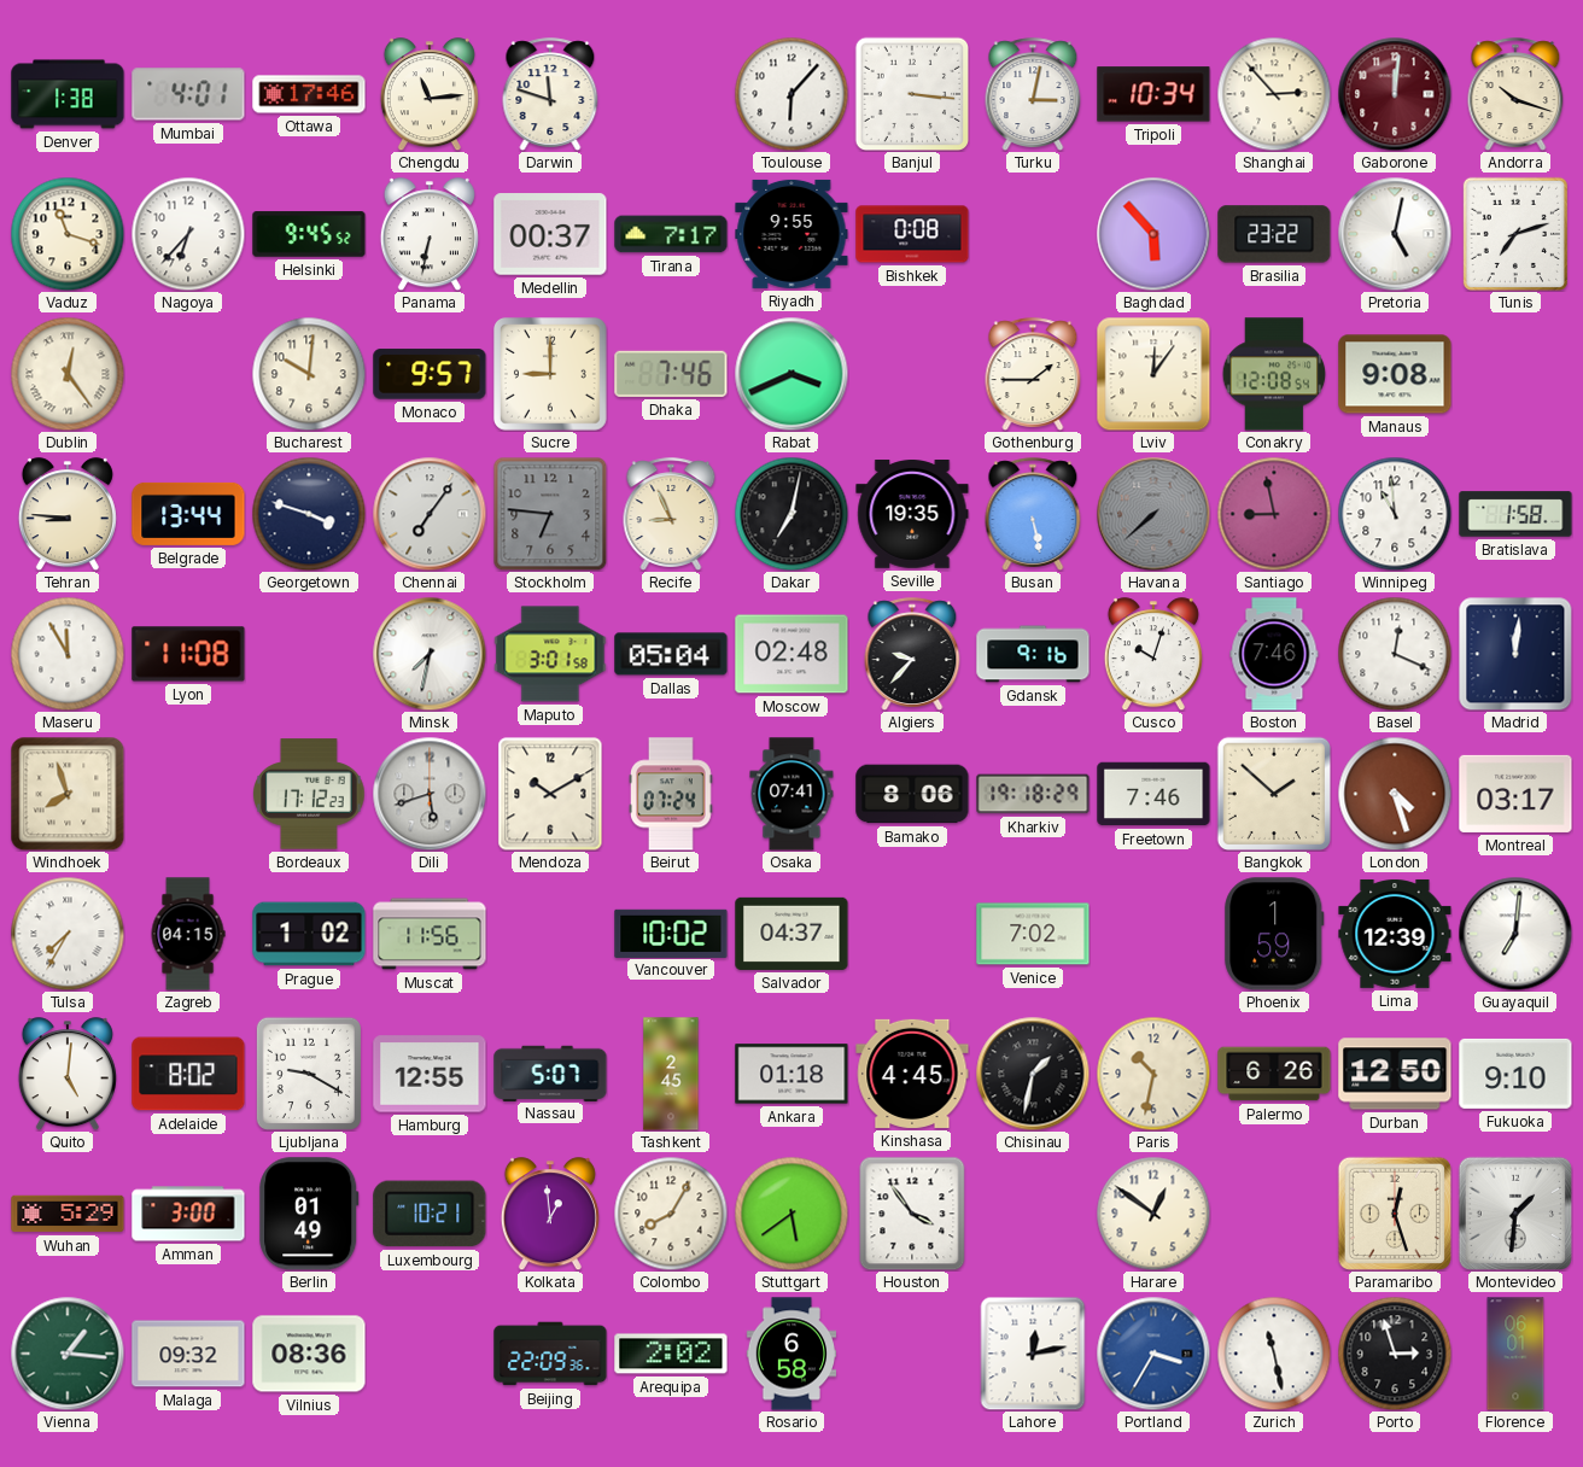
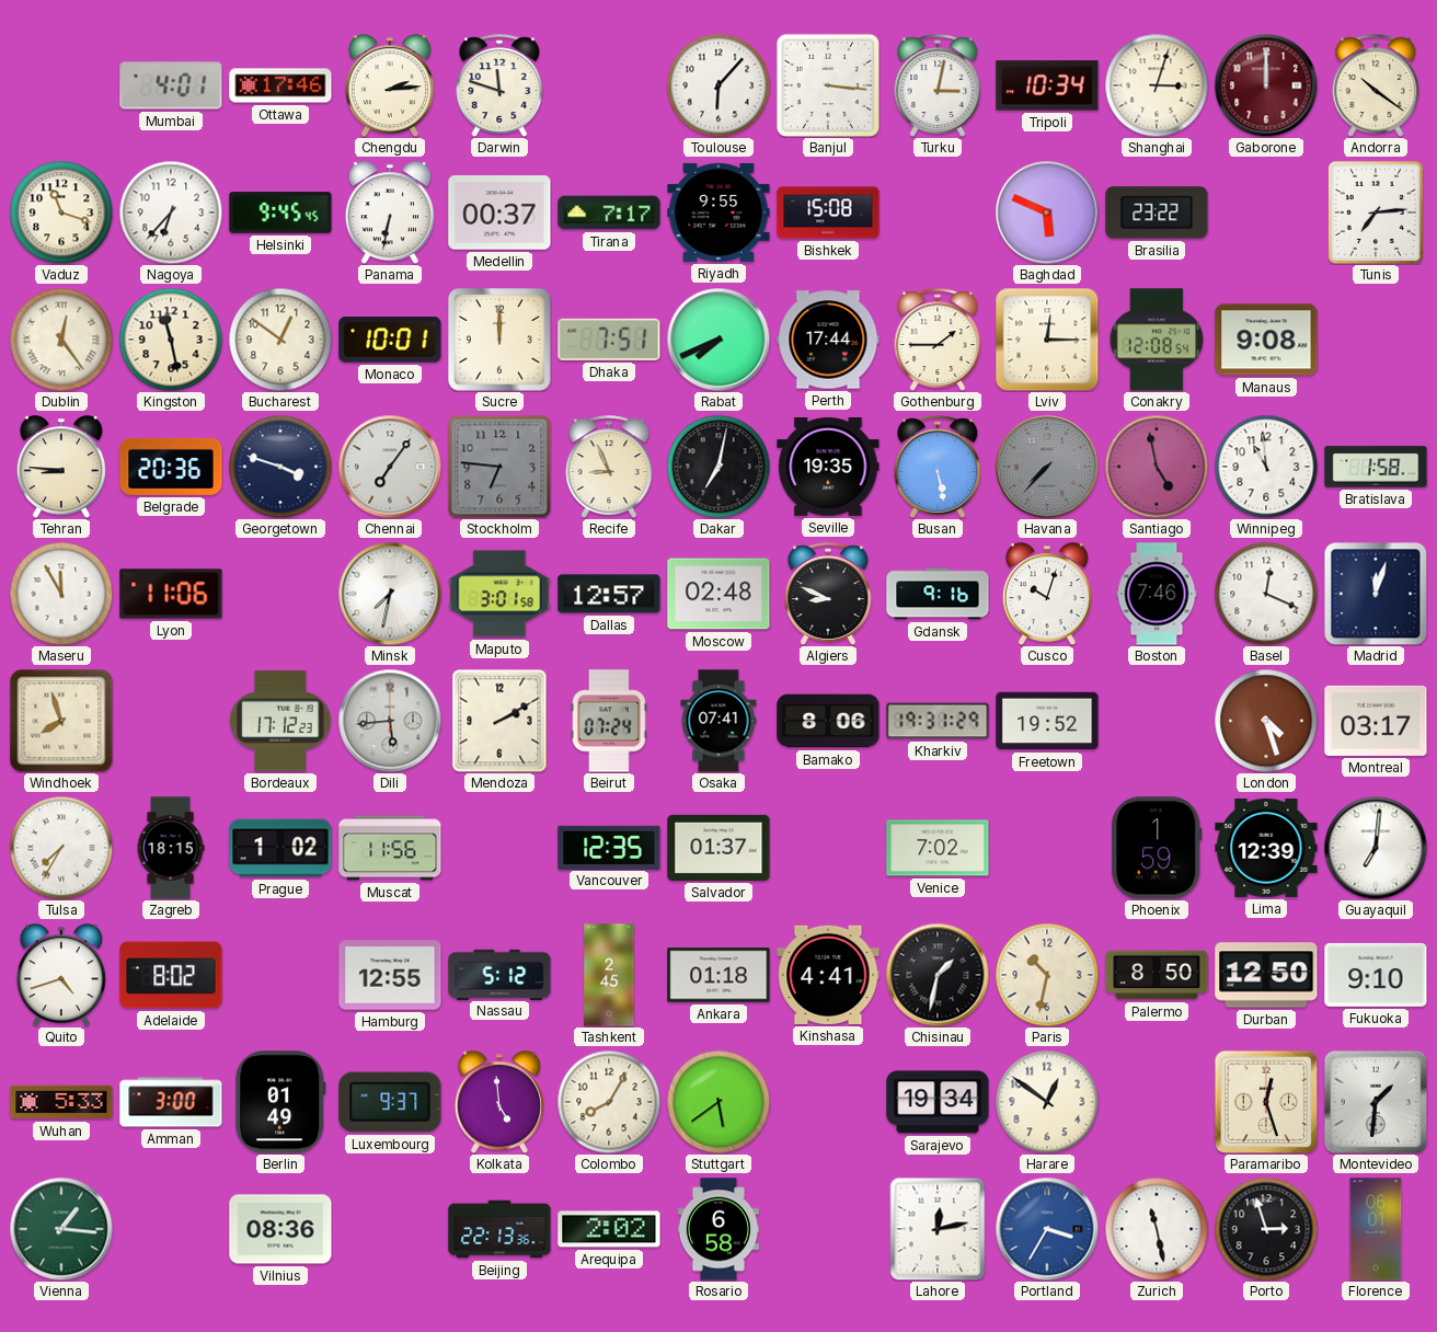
Denver: 1:38 -> none
Chengdu: 11:14 -> 2:14
Shanghai: 2:53 -> 3:03
Gaborone: 12:01 -> 12:00
Andorra: 10:18 -> 10:21
Helsinki: 9:45:52 -> 9:45:45
Bishkek: 0:08 -> 15:08
Baghdad: 5:53 -> 5:49
Pretoria: 5:02 -> none
Tunis: 7:12 -> 7:14
Kingston: none -> 11:28
Bucharest: 10:01 -> 12:51
Monaco: 9:57 -> 10:01
Sucre: 9:00 -> 12:00
Dhaka: 7:46 -> 7:51
Rabat: 3:41 -> 7:41
Perth: none -> 17:44
Lviv: 12:06 -> 12:15
Belgrade: 13:44 -> 20:36
Havana: 7:38 -> 7:37
Santiago: 8:58 -> 4:58
Lyon: 11:08 -> 11:06
Dallas: 05:04 -> 12:57
Algiers: 9:37 -> 8:49
Madrid: 12:01 -> 12:03
Dili: 5:42 -> 5:44
Mendoza: 10:10 -> 2:10
Kharkiv: 19:18 -> 19:31
Freetown: 7:46 -> 19:52
Bangkok: 1:52 -> none
Zagreb: 04:15 -> 18:15
Vancouver: 10:02 -> 12:35
Salvador: 04:37 -> 01:37
Quito: 5:01 -> 4:42
Ljubljana: 9:20 -> none
Nassau: 5:07 -> 5:12
Kinshasa: 4:45 -> 4:41
Palermo: 6:26 -> 8:50
Wuhan: 5:29 -> 5:33
Luxembourg: 10:21 -> 9:37
Kolkata: 12:59 -> 4:59
Houston: 3:54 -> none
Sarajevo: none -> 19:34
Malaga: 09:32 -> none
Beijing: 22:09 -> 22:13
